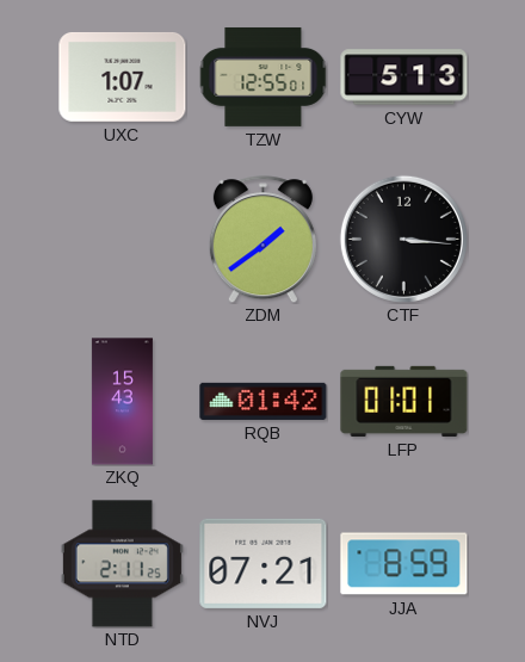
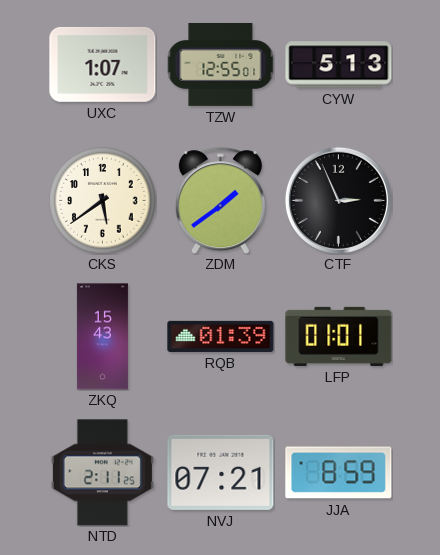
CKS: none -> 5:39
CTF: 3:16 -> 2:56
RQB: 01:42 -> 01:39
